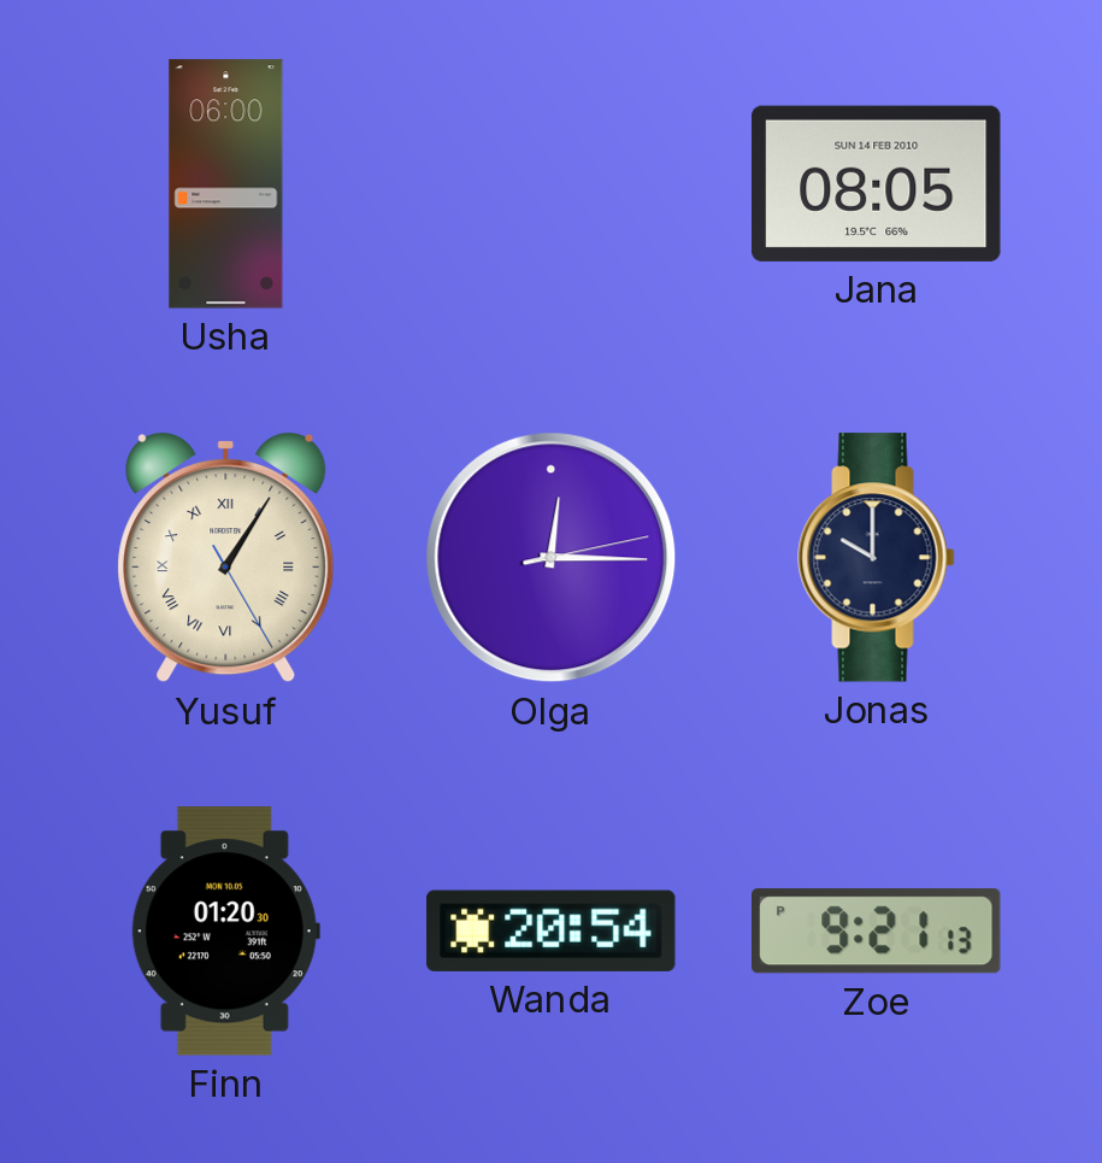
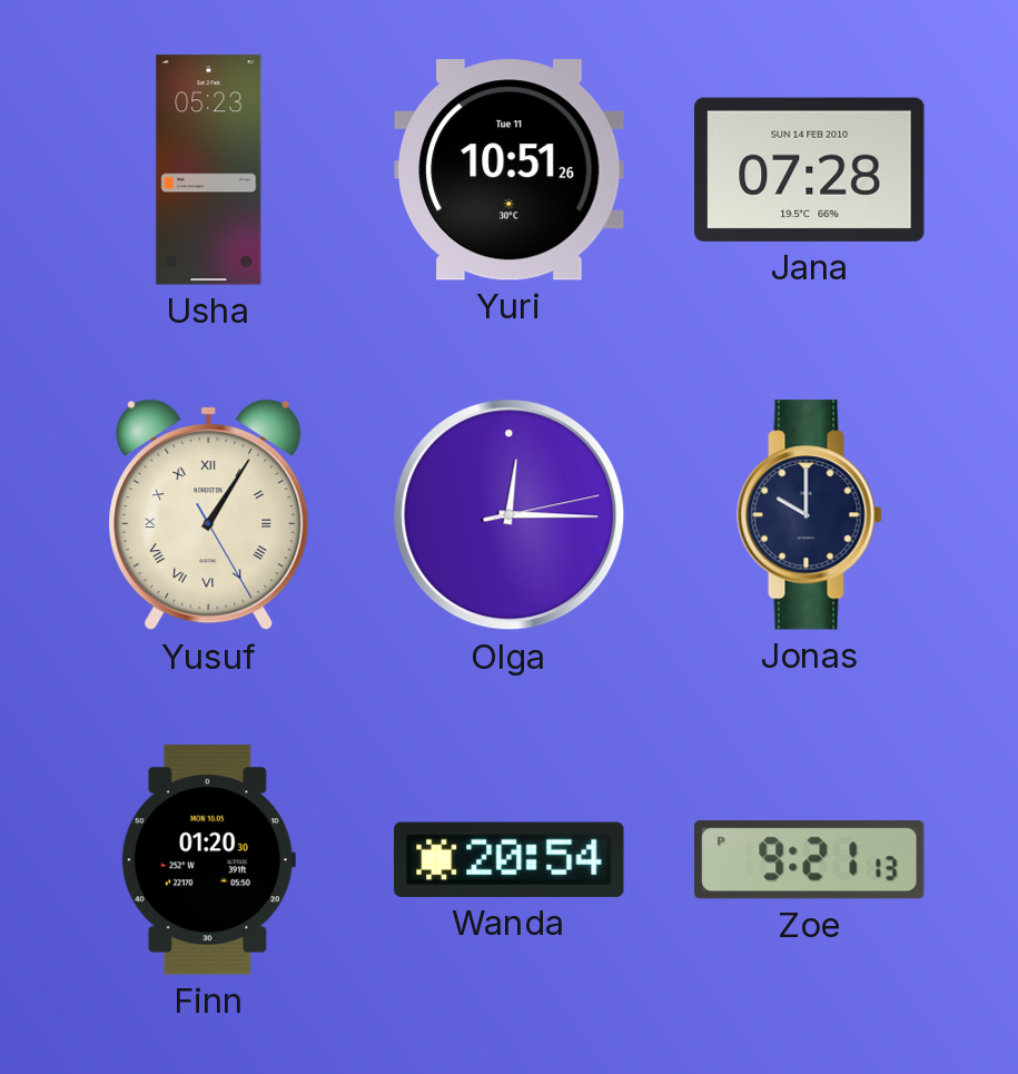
Usha: 06:00 -> 05:23
Yuri: none -> 10:51
Jana: 08:05 -> 07:28
